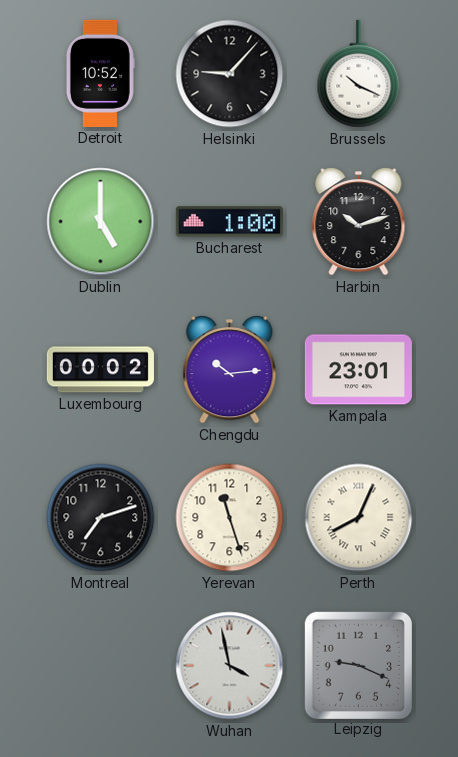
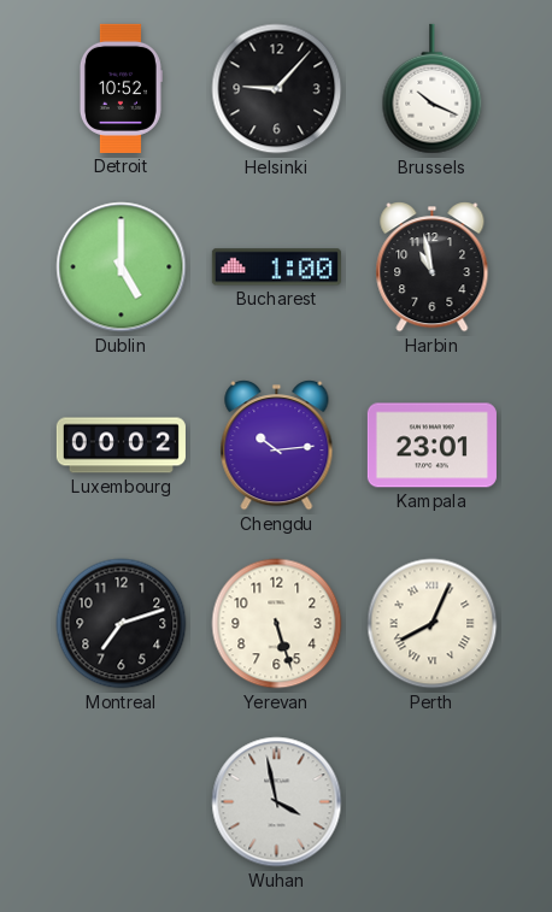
Harbin: 10:12 -> 10:58
Yerevan: 11:27 -> 5:27
Leipzig: 9:19 -> none
